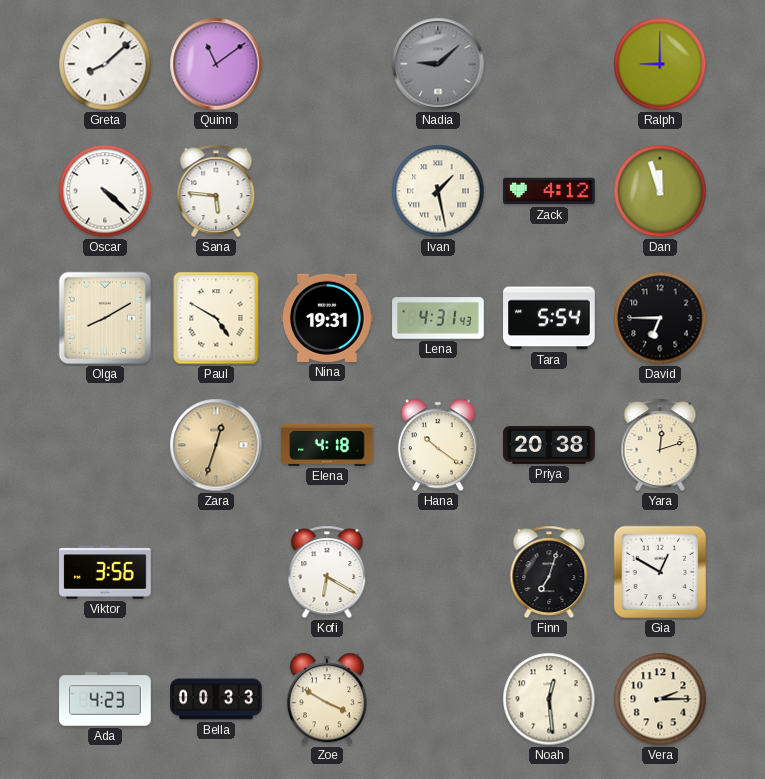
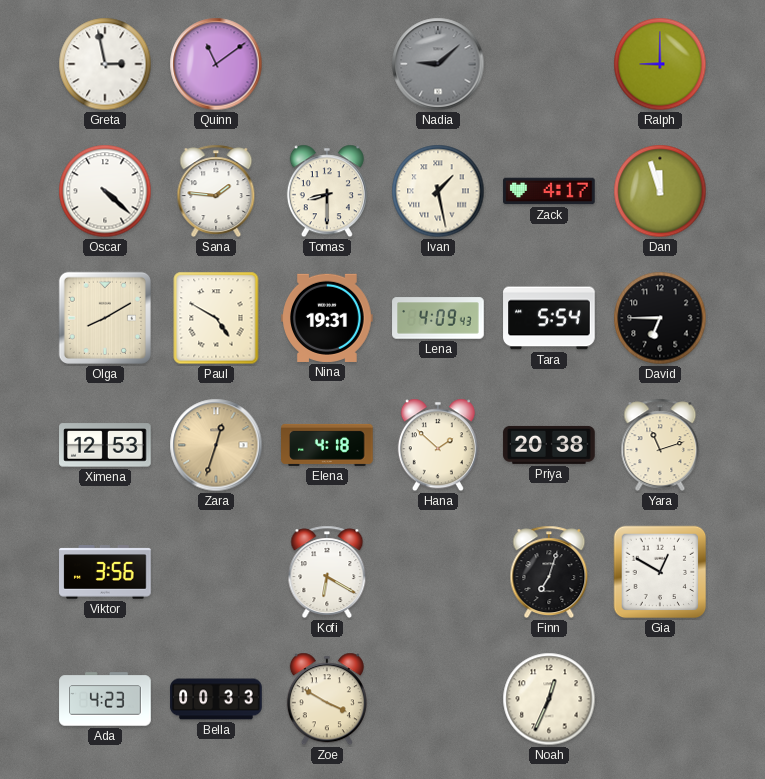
Greta: 8:08 -> 2:58
Sana: 5:46 -> 1:46
Tomas: none -> 8:30
Zack: 4:12 -> 4:17
Lena: 4:31 -> 4:09
Ximena: none -> 12:53
Hana: 10:21 -> 1:52
Yara: 12:12 -> 11:12
Noah: 12:29 -> 12:34
Vera: 2:15 -> none
